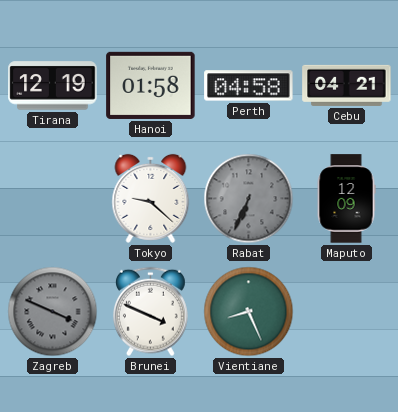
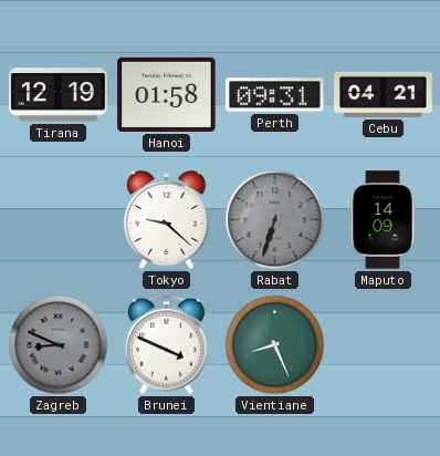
Perth: 04:58 -> 09:31
Rabat: 6:34 -> 6:33
Maputo: 12:09 -> 14:09
Zagreb: 3:49 -> 8:49
